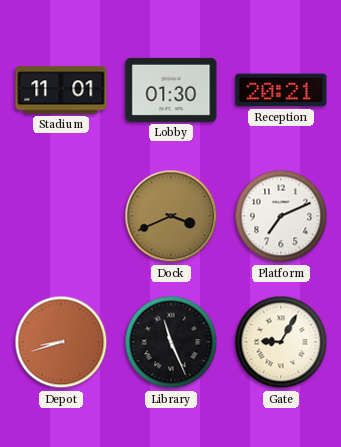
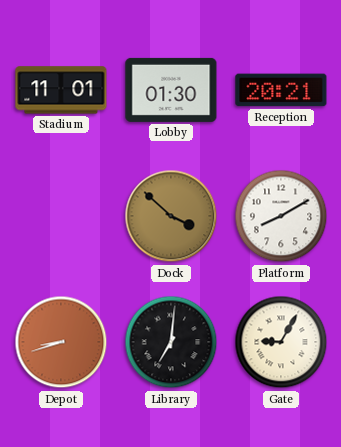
Dock: 3:41 -> 3:52
Platform: 7:11 -> 8:10
Library: 11:26 -> 7:01
